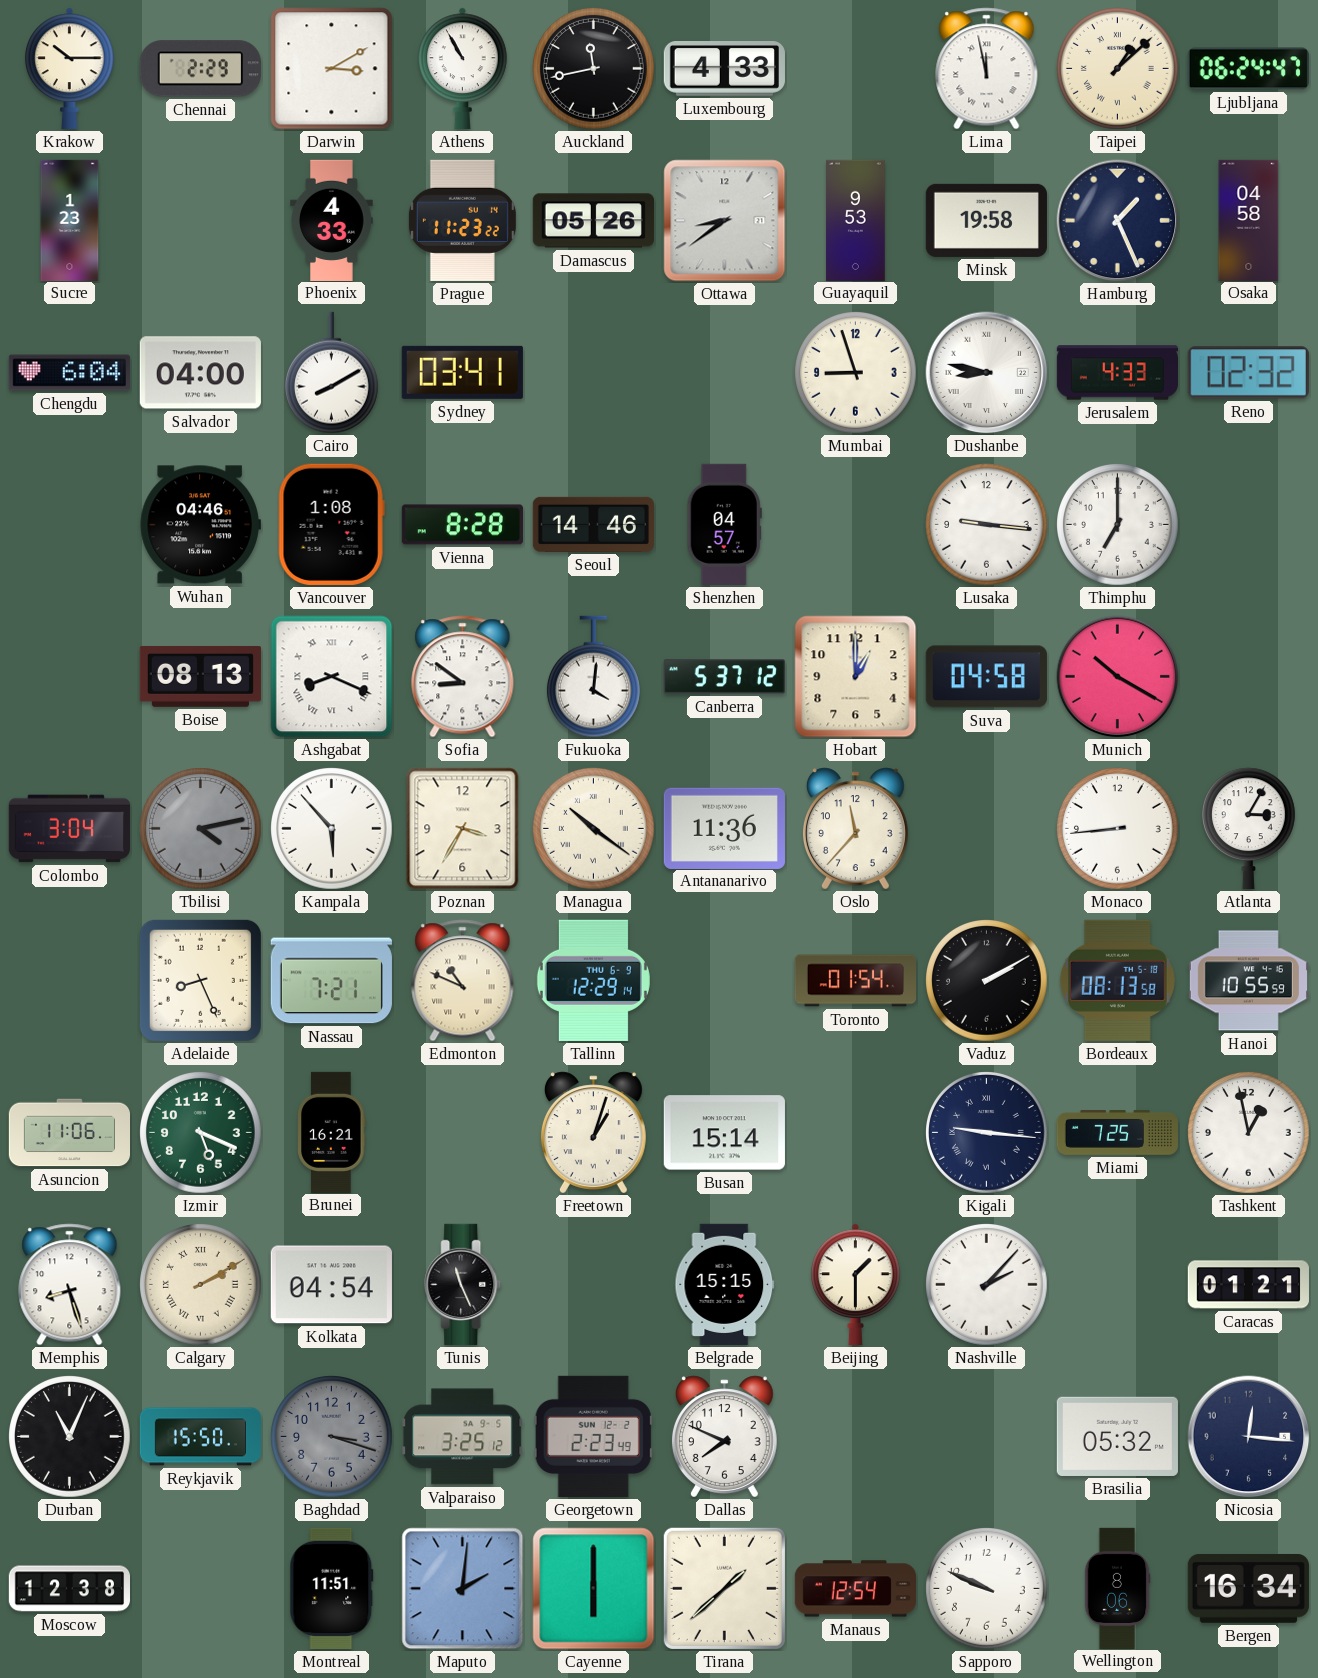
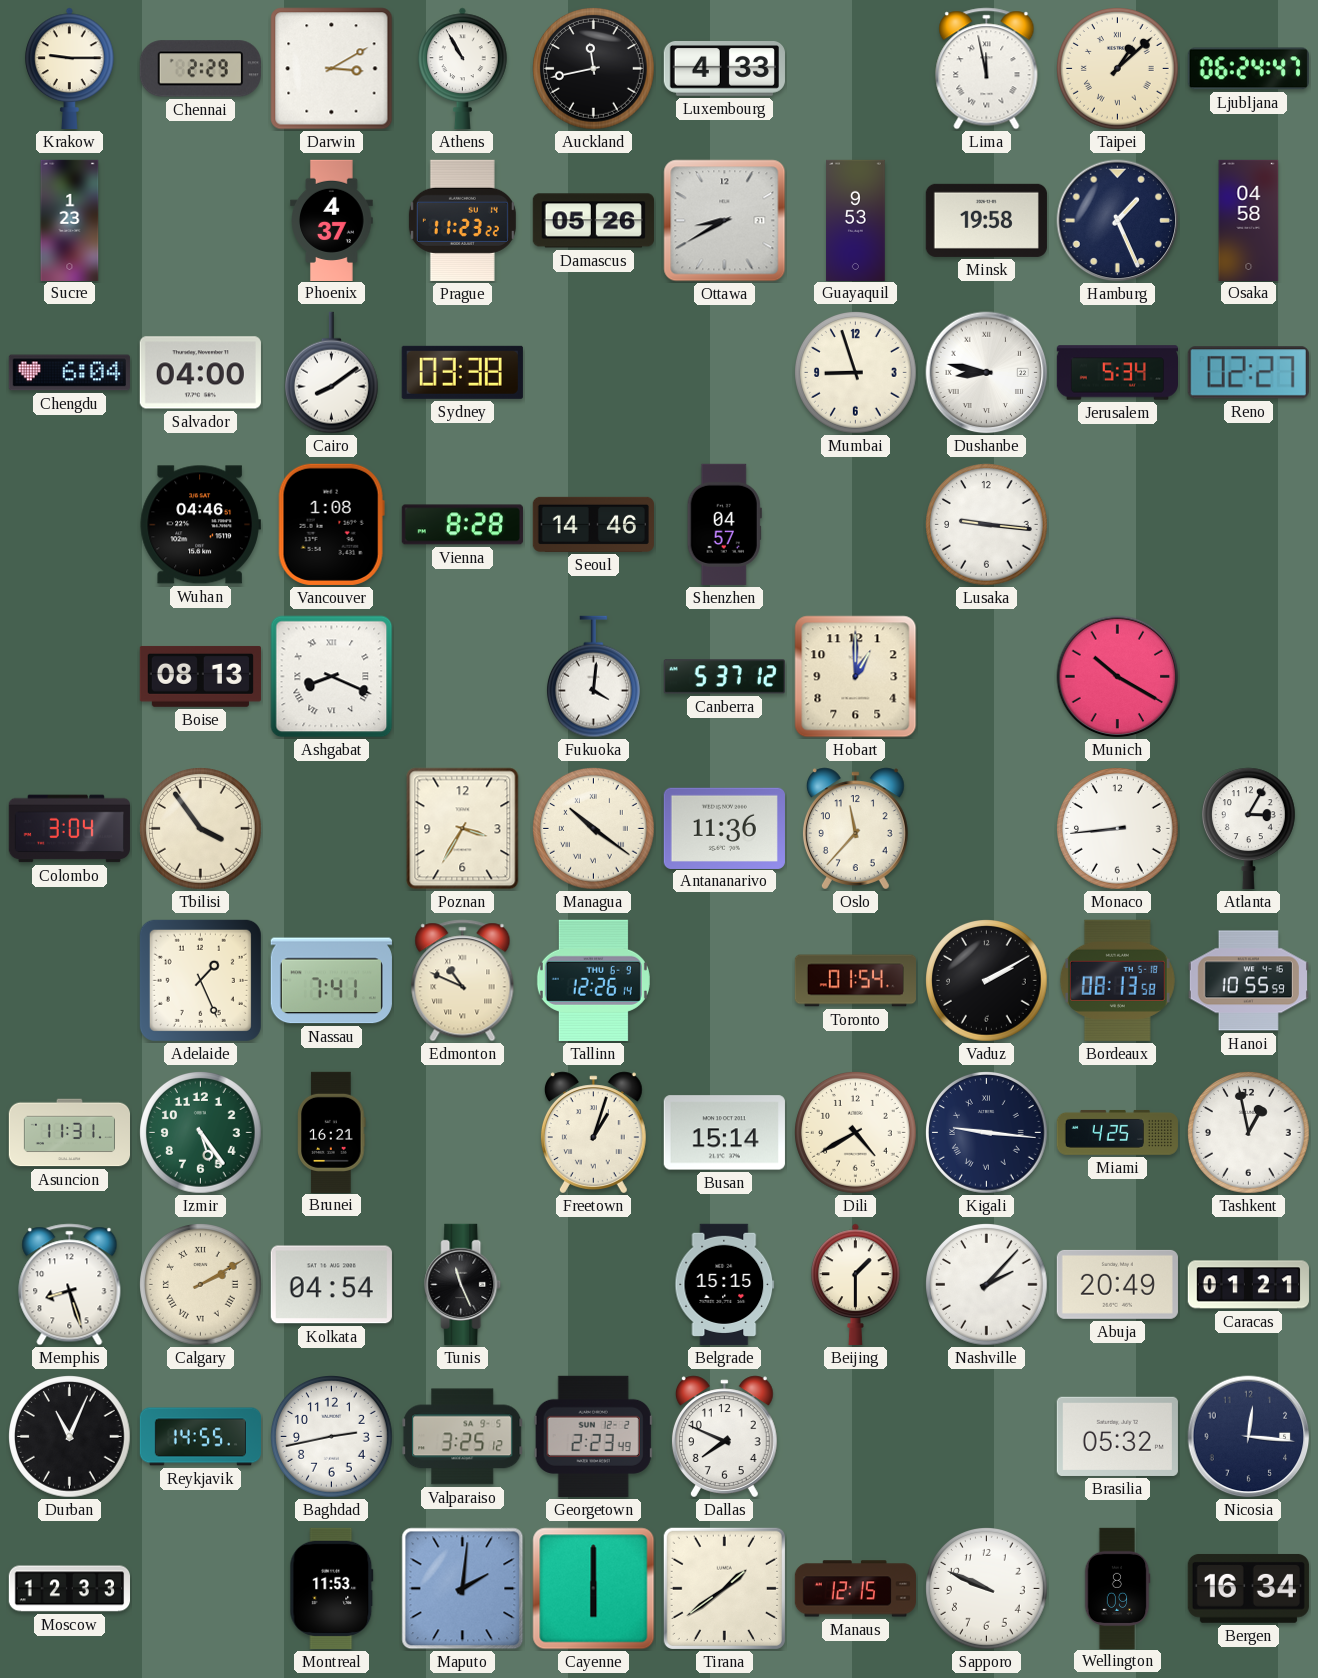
Krakow: 10:15 -> 9:15
Phoenix: 4:33 -> 4:37
Ottawa: 8:39 -> 8:40
Cairo: 8:10 -> 8:09
Sydney: 03:41 -> 03:38
Jerusalem: 4:33 -> 5:34
Reno: 02:32 -> 02:27
Thimphu: 7:00 -> none
Sofia: 8:51 -> none
Suva: 04:58 -> none
Tbilisi: 4:13 -> 3:54
Tbilisi dial: grey -> cream
Kampala: 5:53 -> none
Adelaide: 8:26 -> 1:26
Nassau: 7:21 -> 7:41
Tallinn: 12:29 -> 12:26
Asuncion: 11:06 -> 11:31
Izmir: 5:19 -> 5:24
Dili: none -> 4:40
Miami: 7:25 -> 4:25
Abuja: none -> 20:49
Reykjavik: 15:50 -> 14:55
Baghdad: 3:18 -> 2:43
Baghdad dial: grey -> white
Moscow: 12:38 -> 12:33
Montreal: 11:51 -> 11:53
Tirana: 1:38 -> 1:39
Manaus: 12:54 -> 12:15
Wellington: 8:06 -> 8:09
